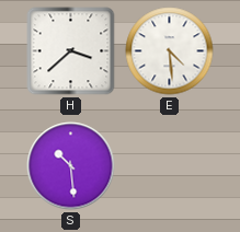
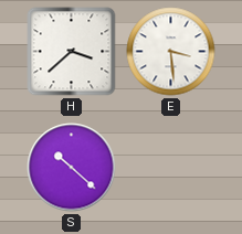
E: 4:29 -> 3:29
S: 10:29 -> 10:22
